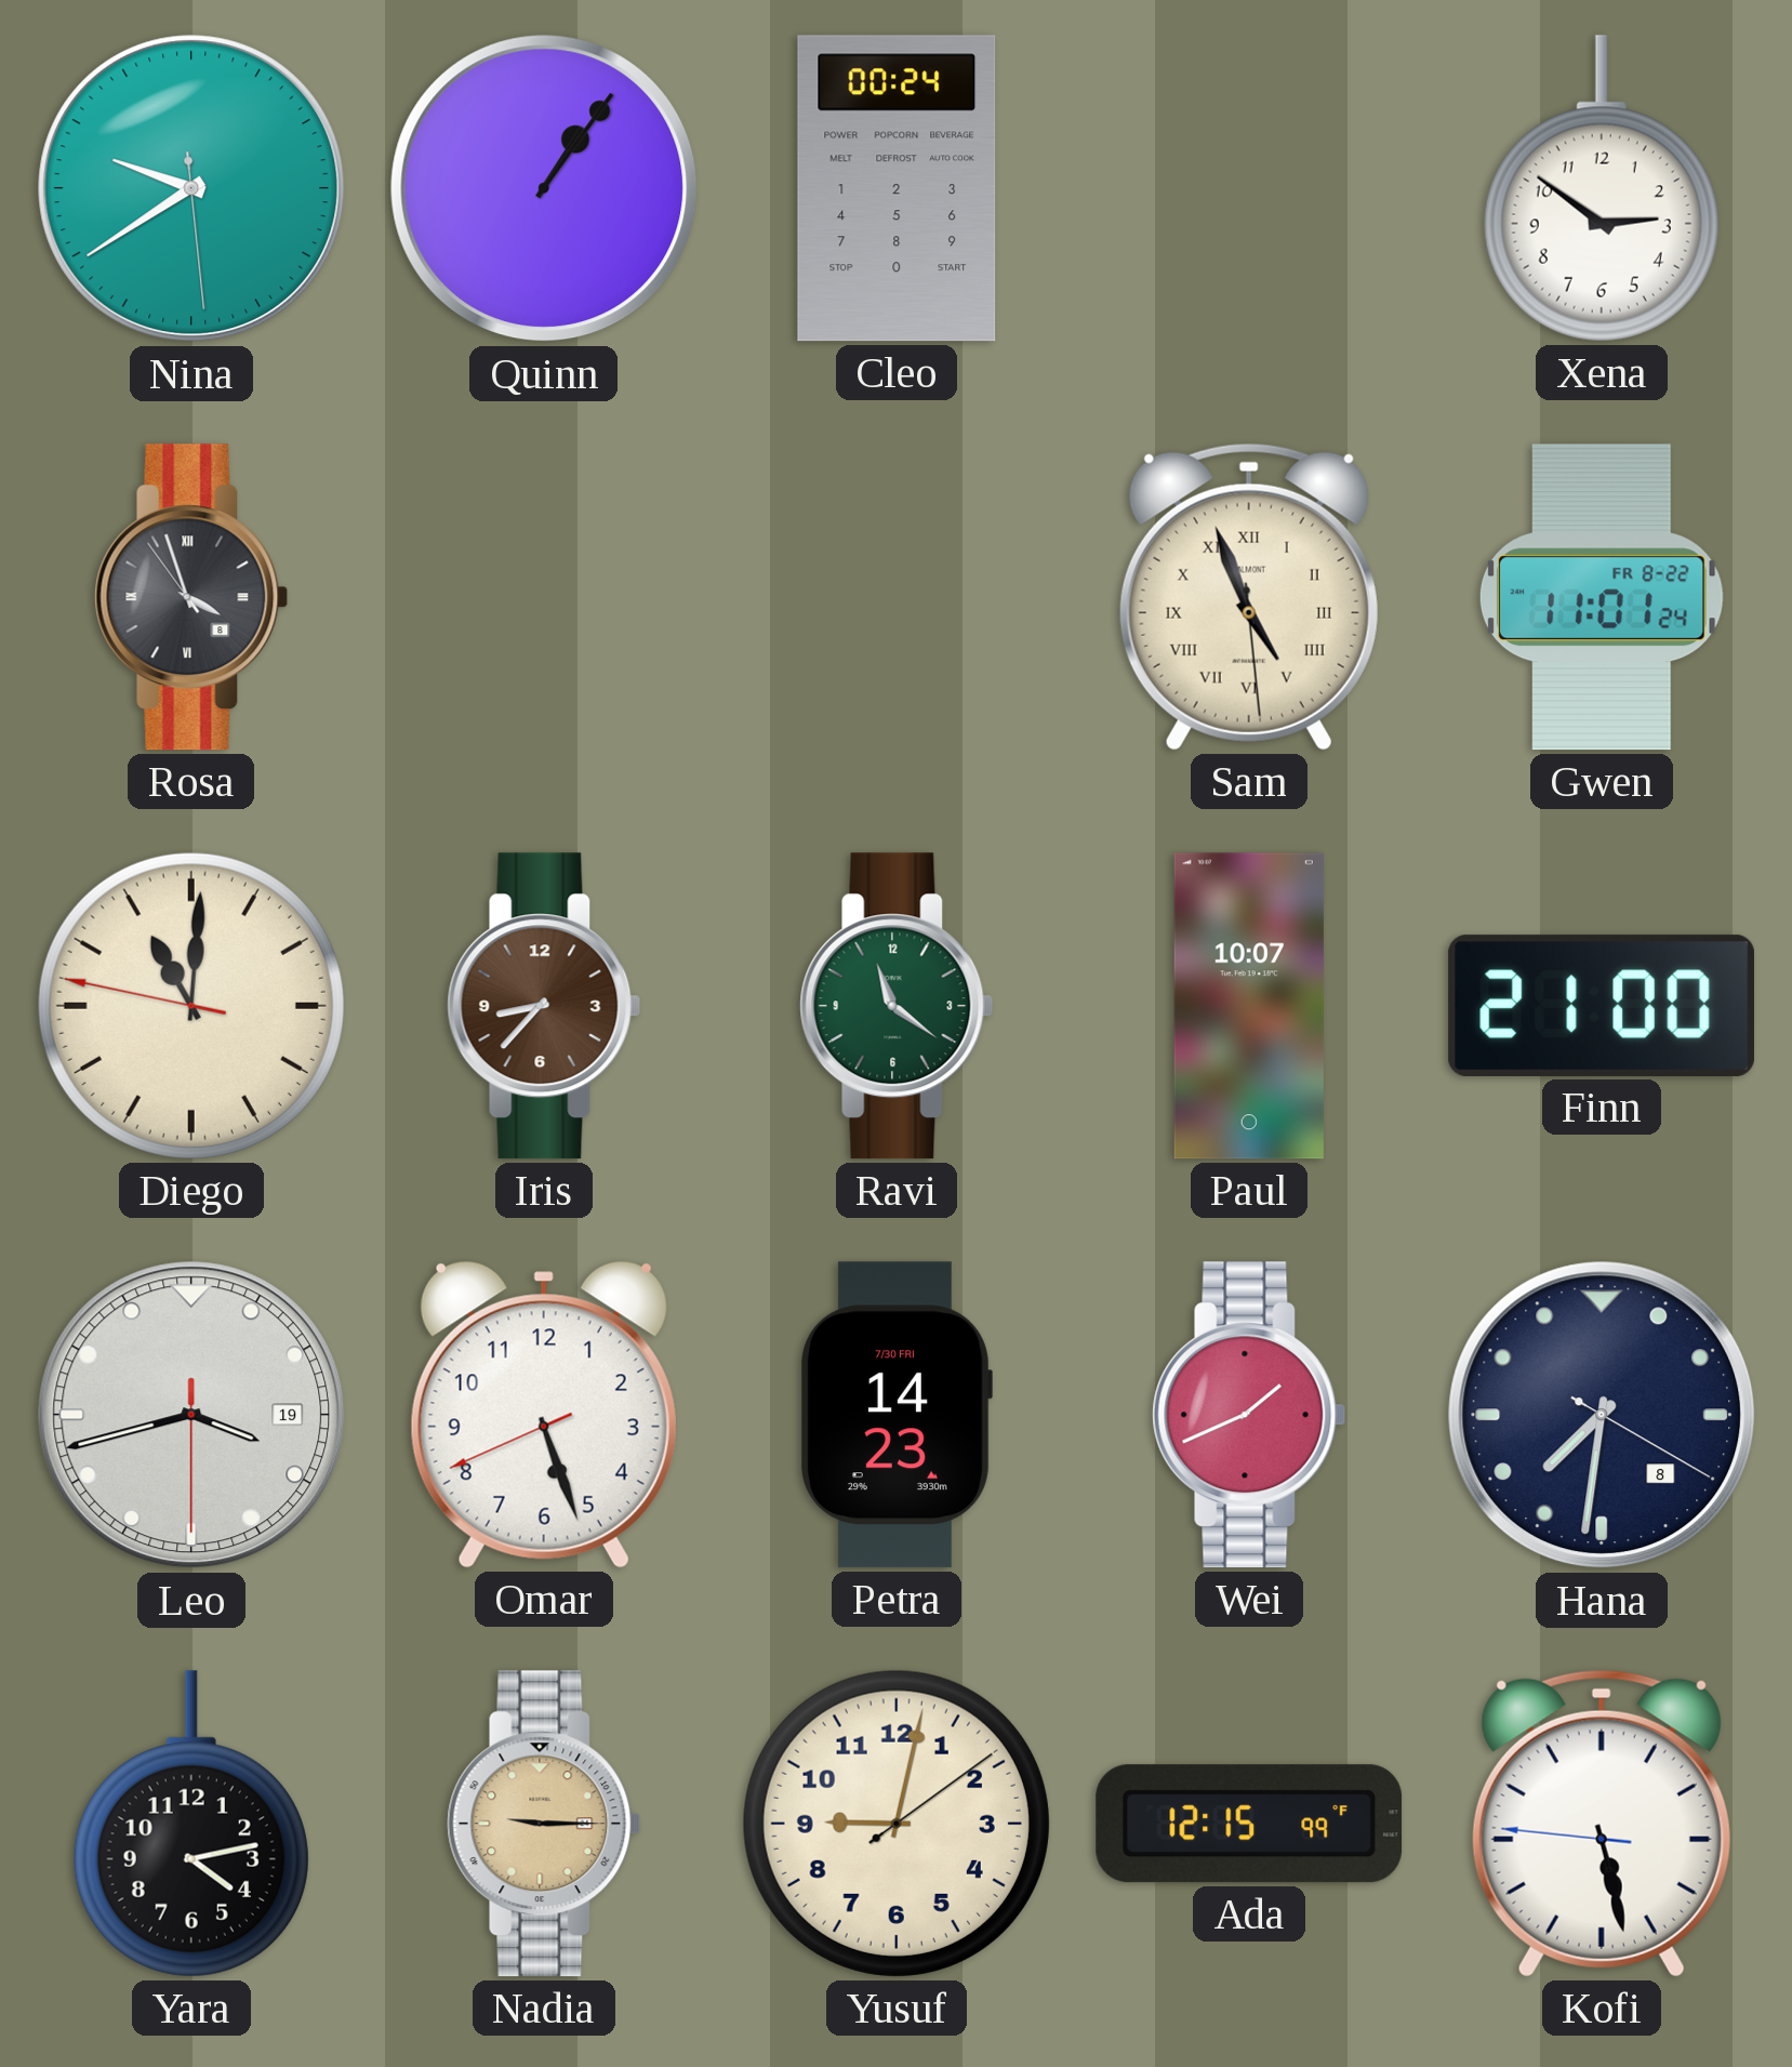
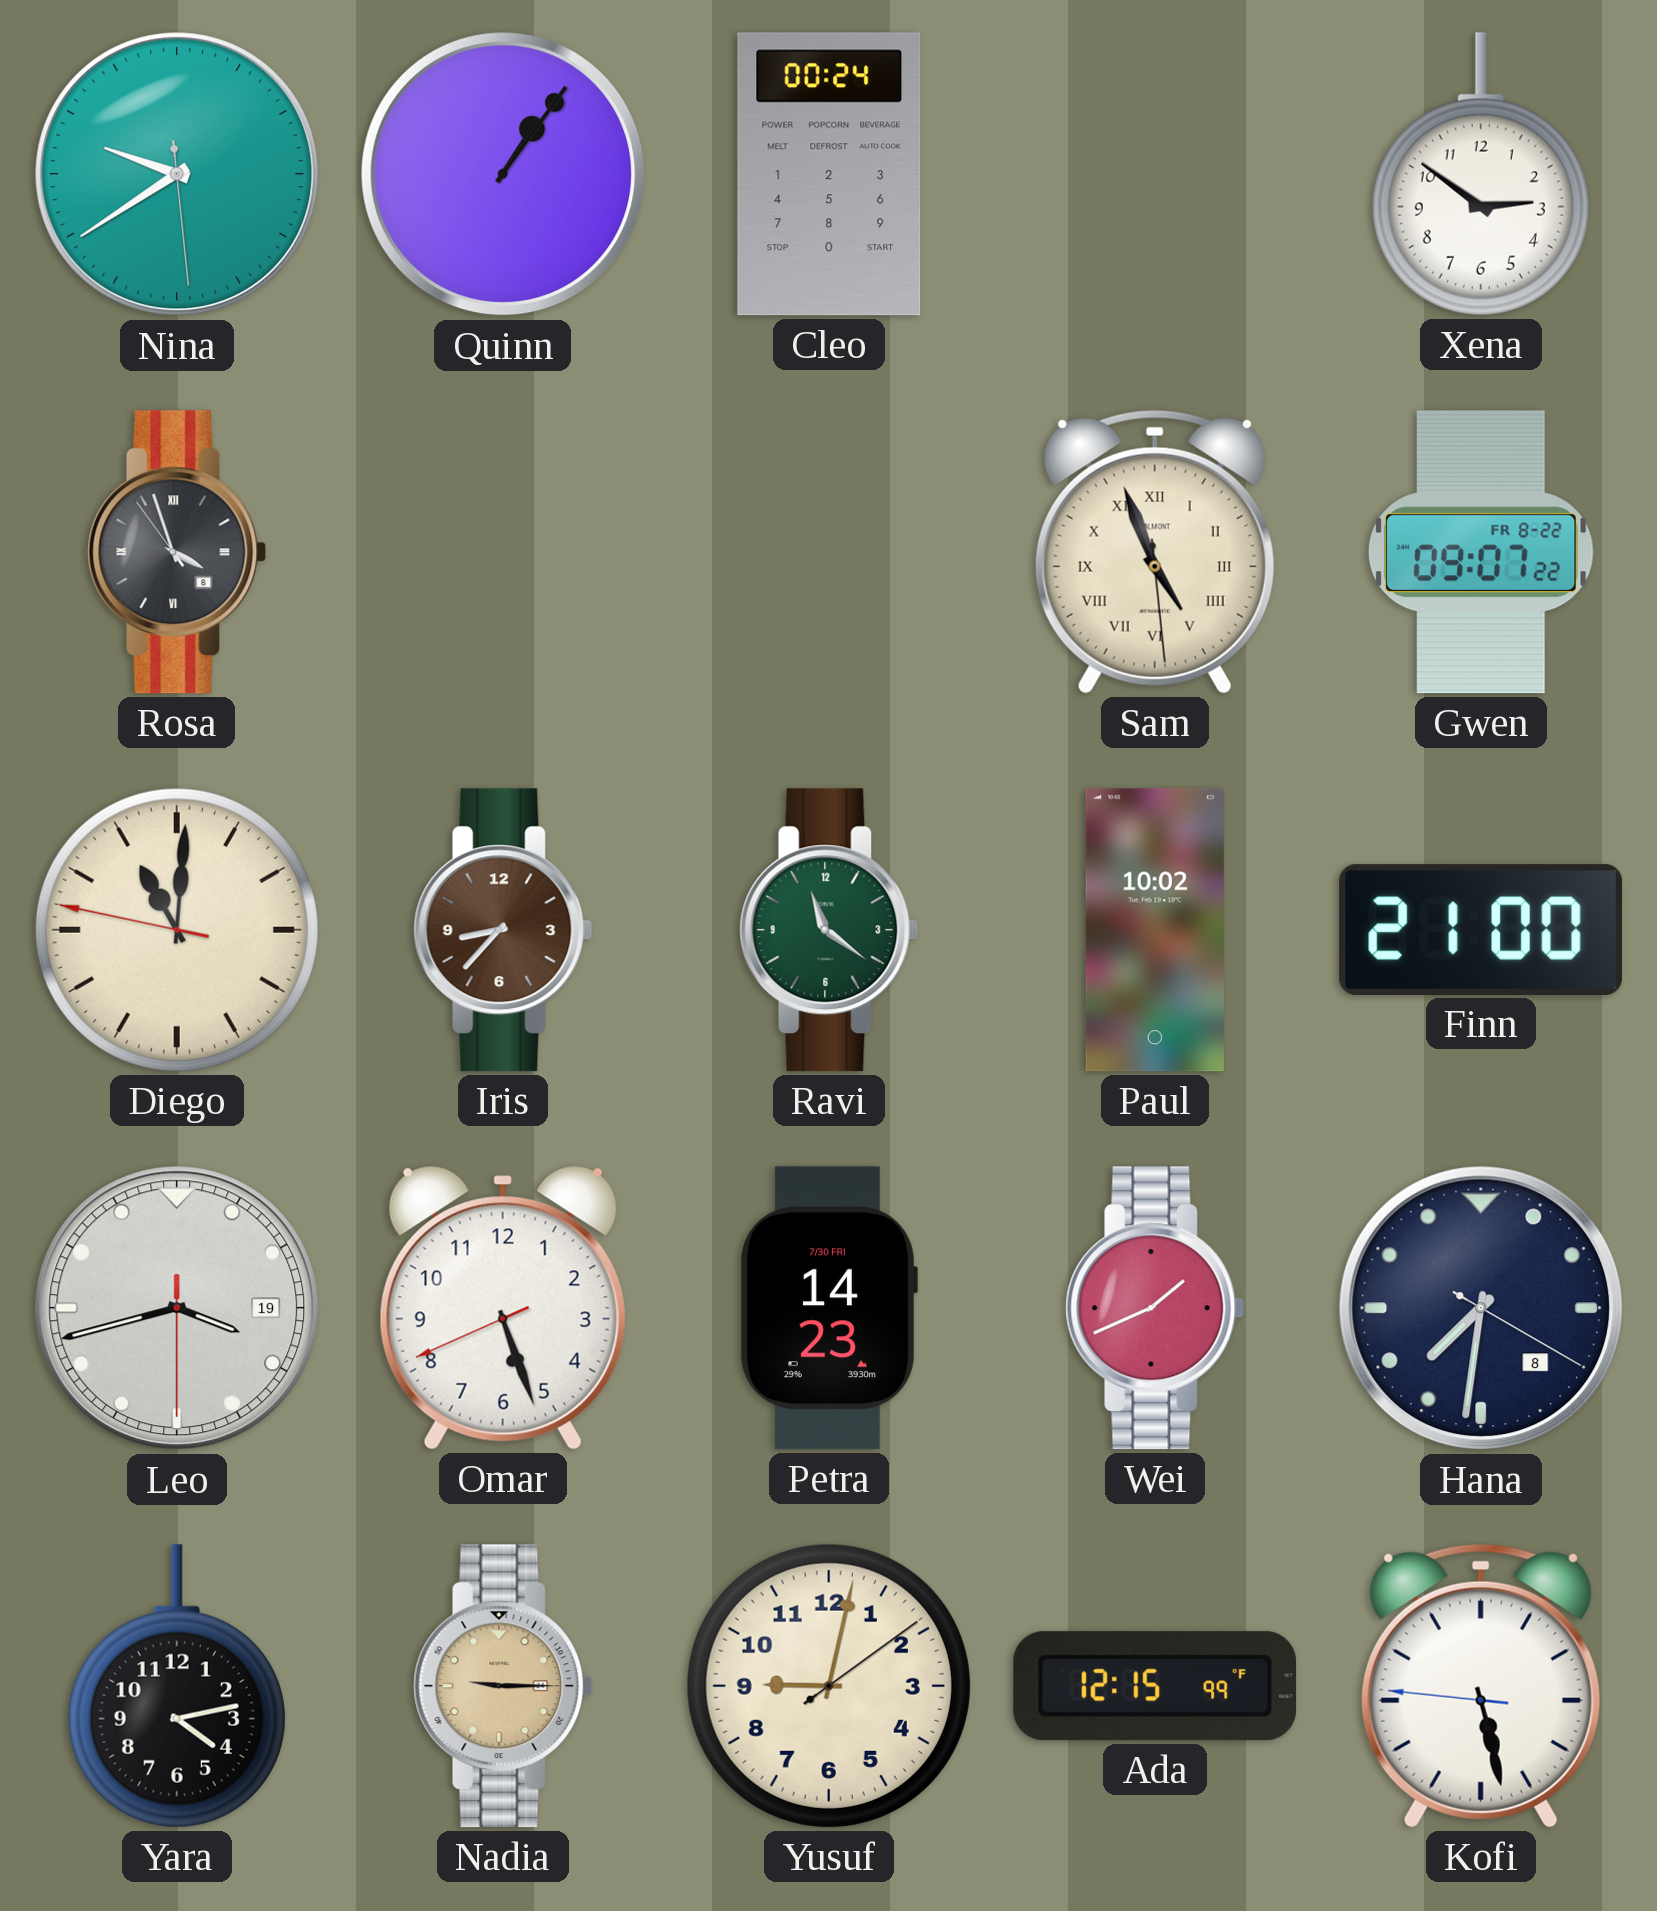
Gwen: 11:01 -> 09:07
Paul: 10:07 -> 10:02
